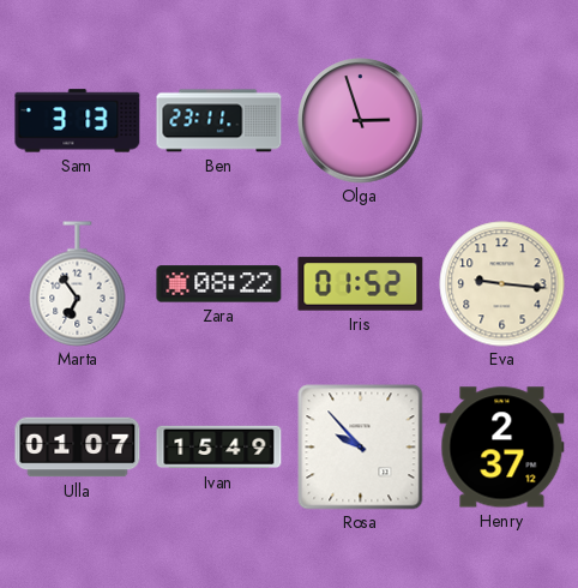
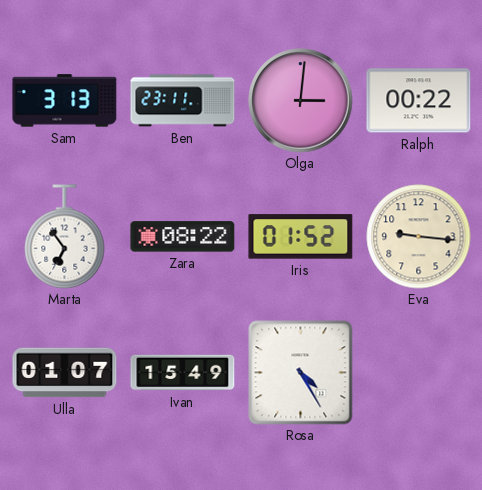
Olga: 2:57 -> 3:01
Ralph: none -> 00:22
Rosa: 9:53 -> 4:25
Henry: 2:37 -> none
